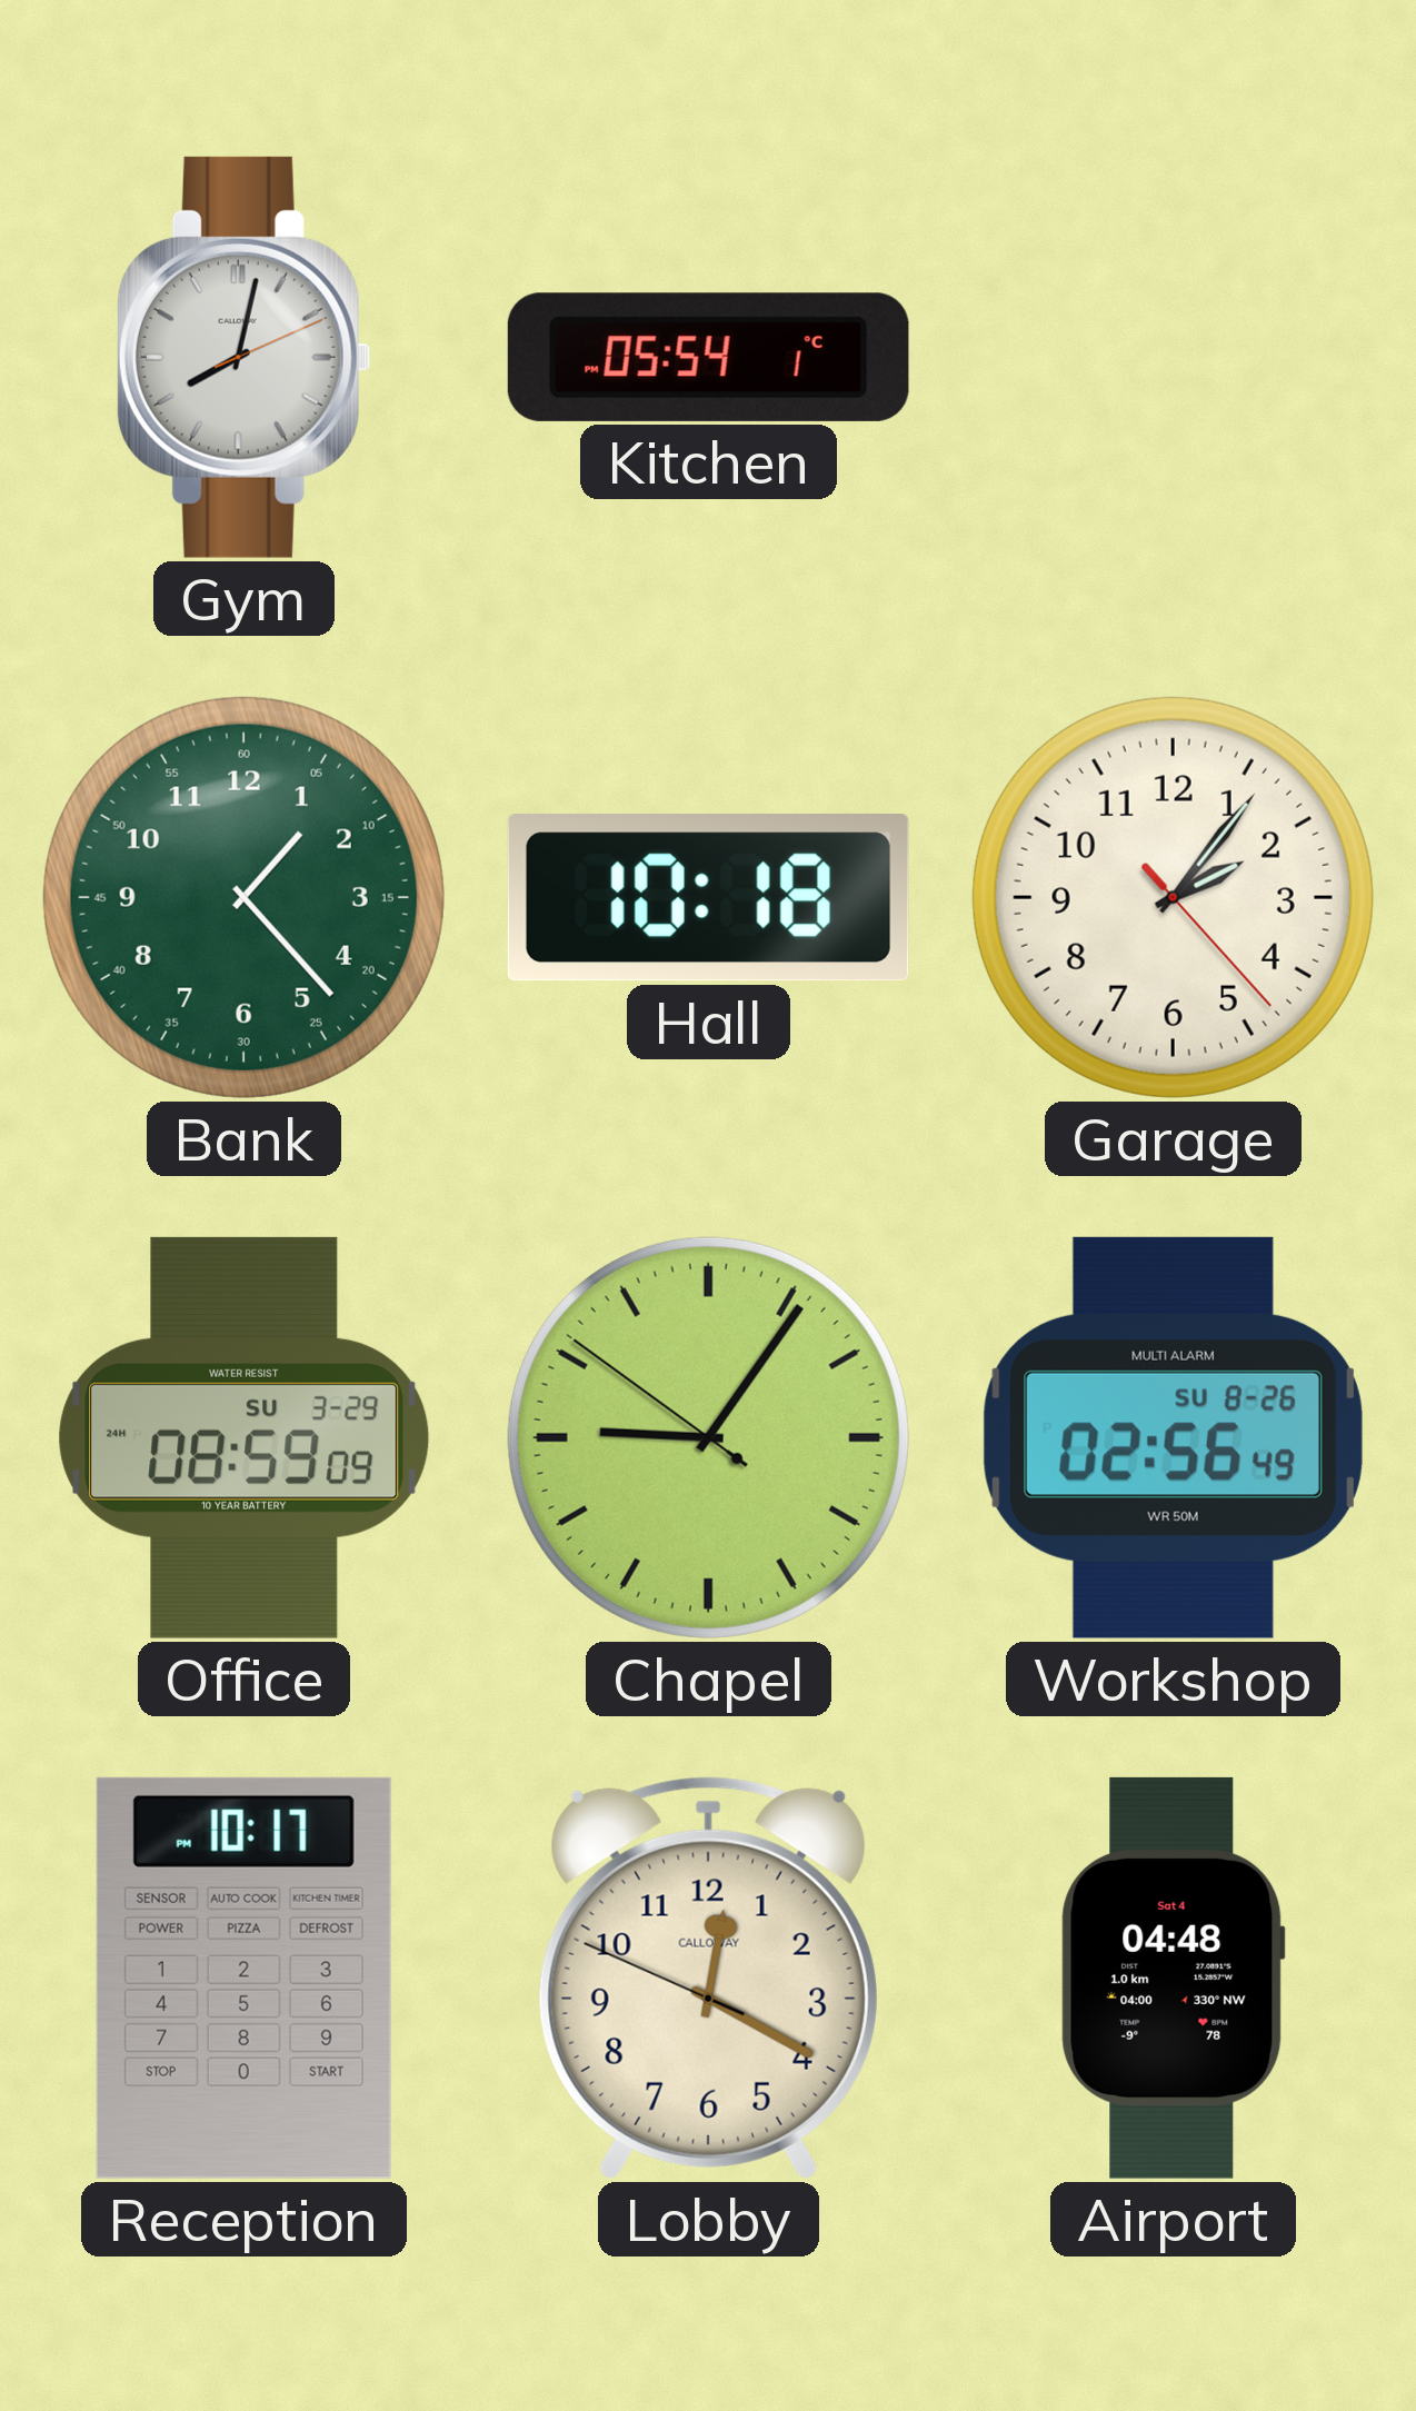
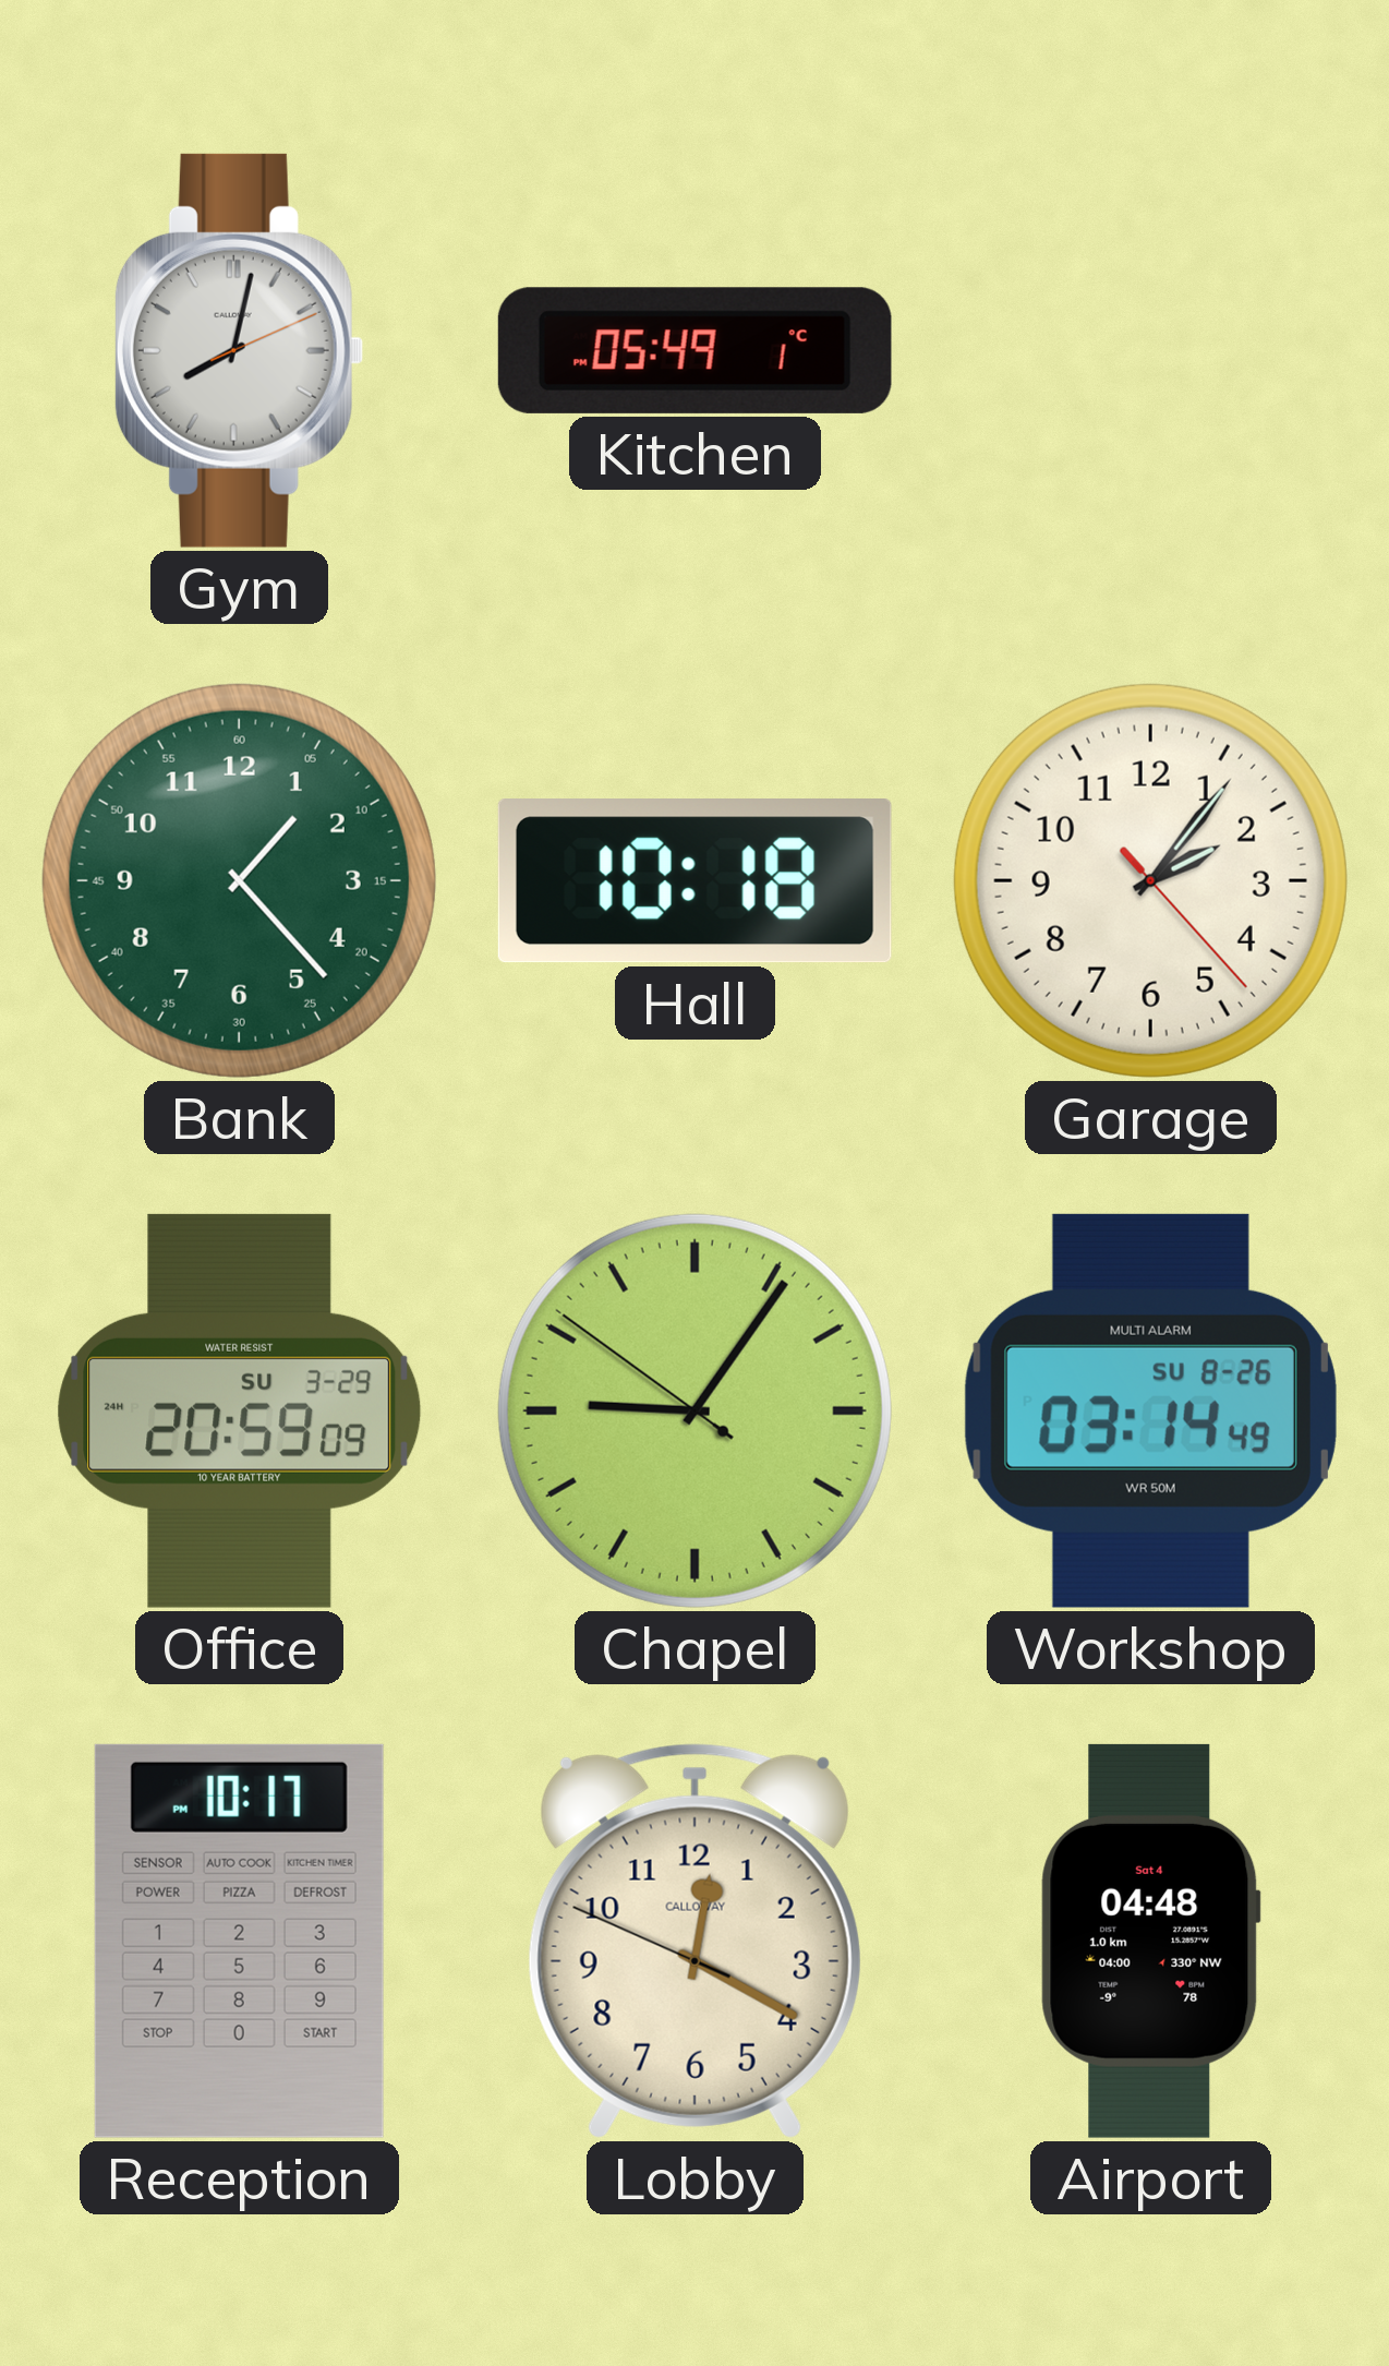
Kitchen: 05:54 -> 05:49
Office: 08:59 -> 20:59
Workshop: 02:56 -> 03:14
